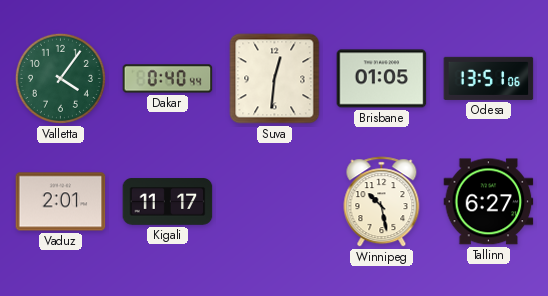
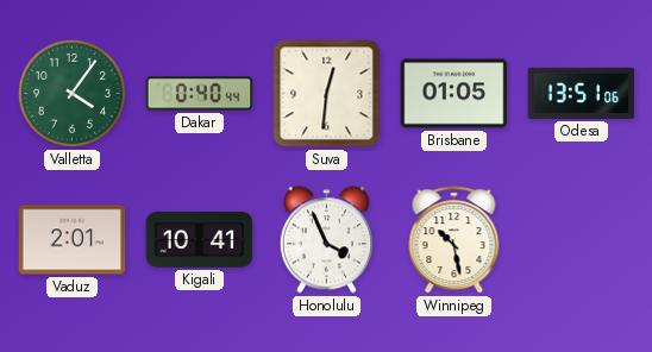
Kigali: 11:17 -> 10:41
Honolulu: none -> 3:56
Tallinn: 6:27 -> none
